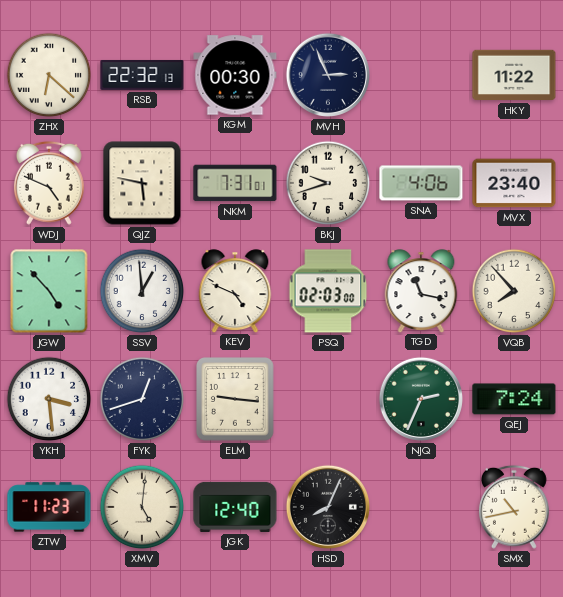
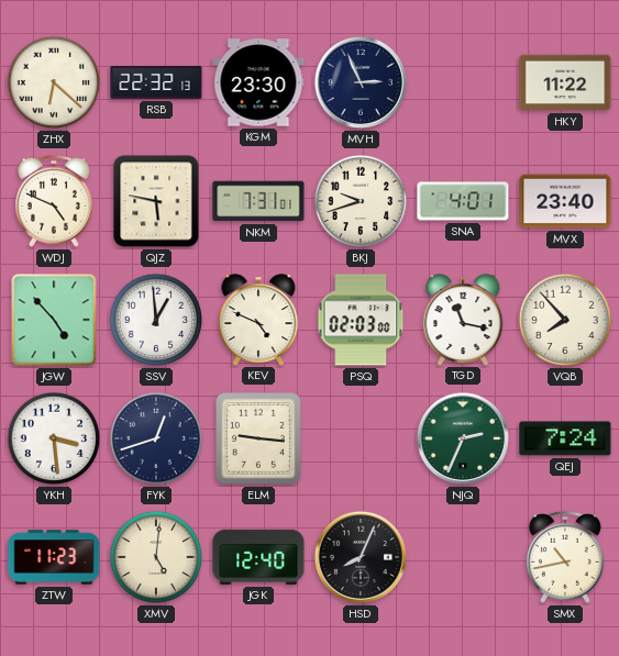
KGM: 00:30 -> 23:30
SNA: 4:06 -> 4:01
